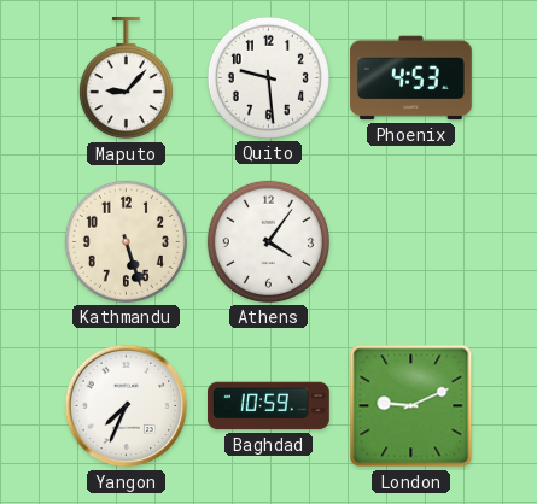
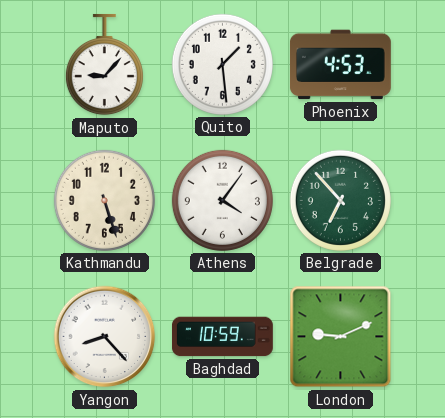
Quito: 9:29 -> 1:29
Belgrade: none -> 6:53
Yangon: 7:34 -> 8:23
